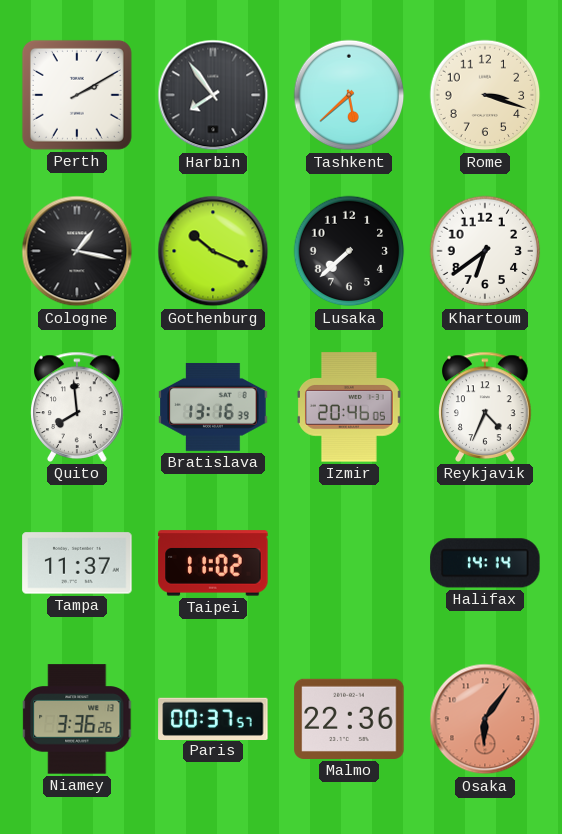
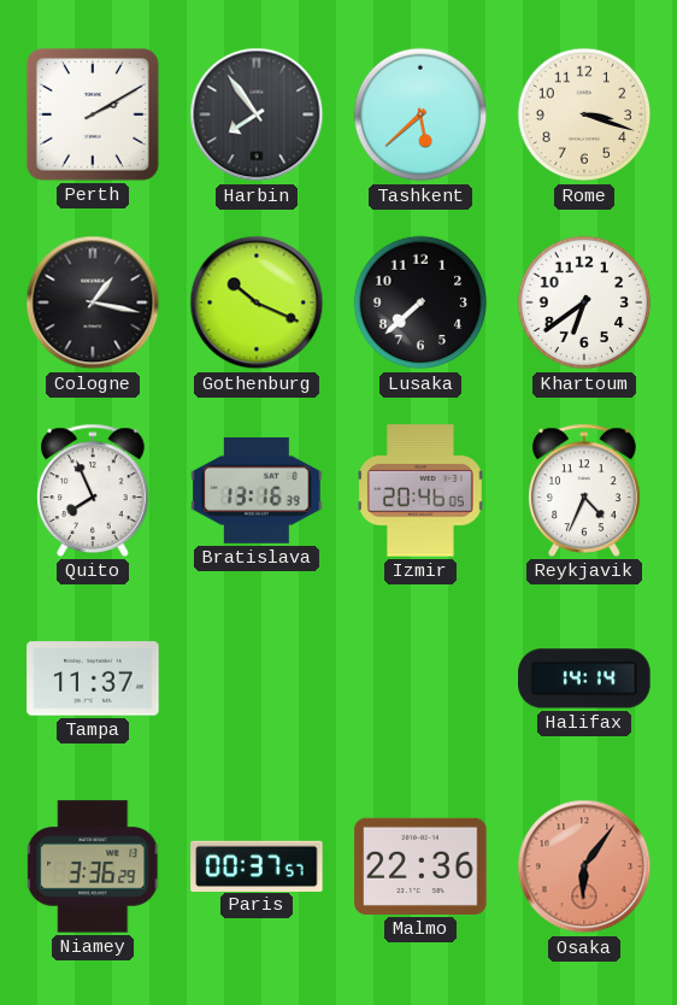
Quito: 7:59 -> 7:56
Taipei: 11:02 -> none
Niamey: 3:36:26 -> 3:36:29
